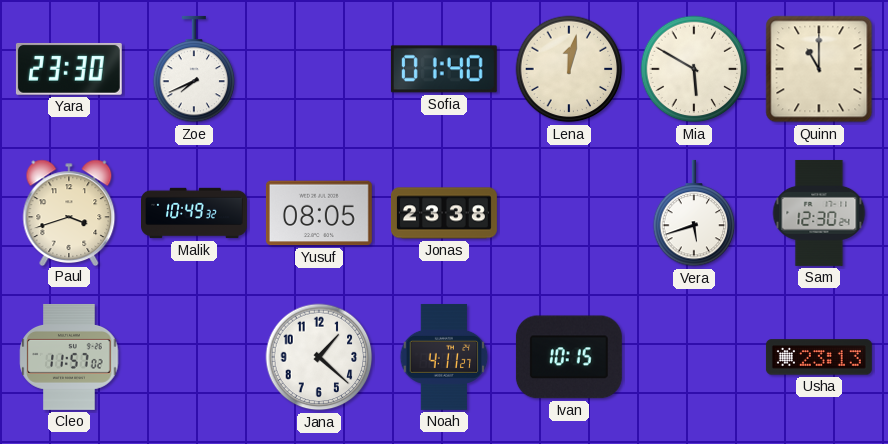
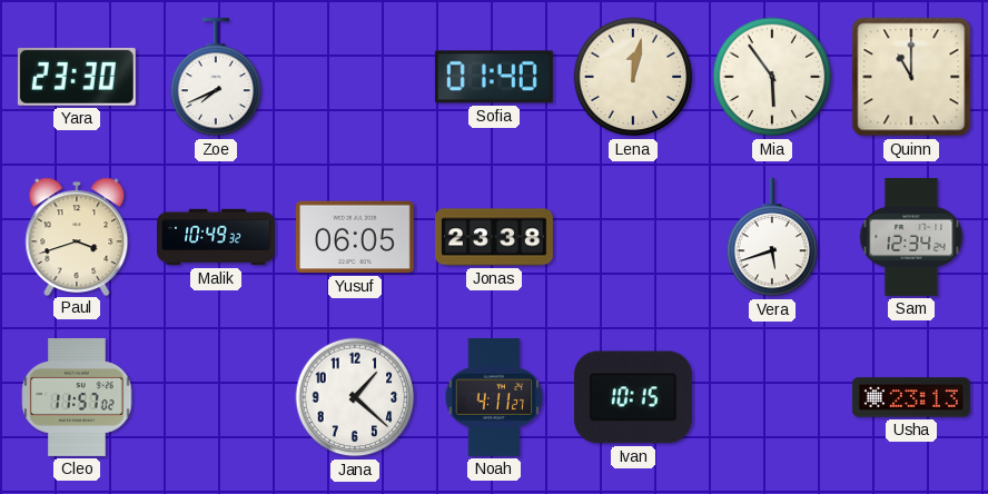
Mia: 5:50 -> 5:54
Yusuf: 08:05 -> 06:05
Sam: 12:30 -> 12:34
